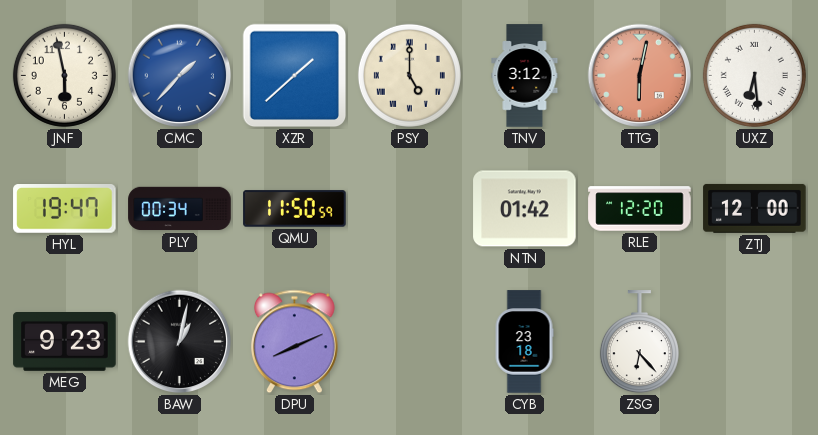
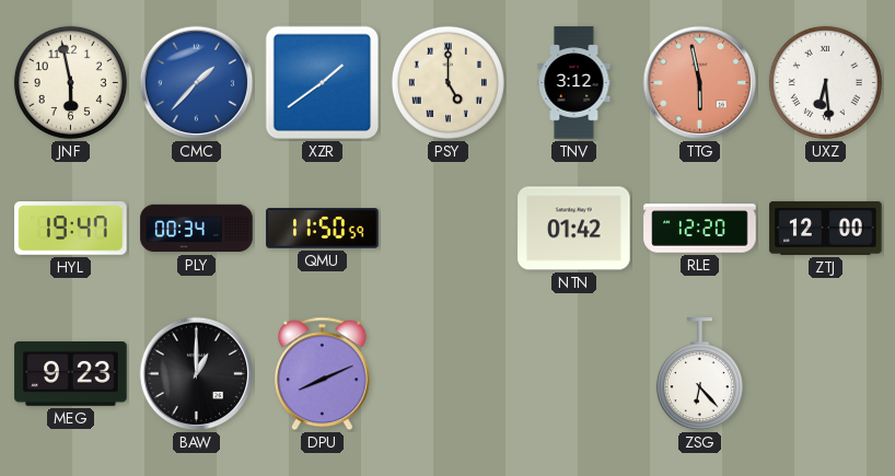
XZR: 1:38 -> 1:39
TTG: 6:02 -> 5:58
BAW: 1:02 -> 1:00
CYB: 23:18 -> none
